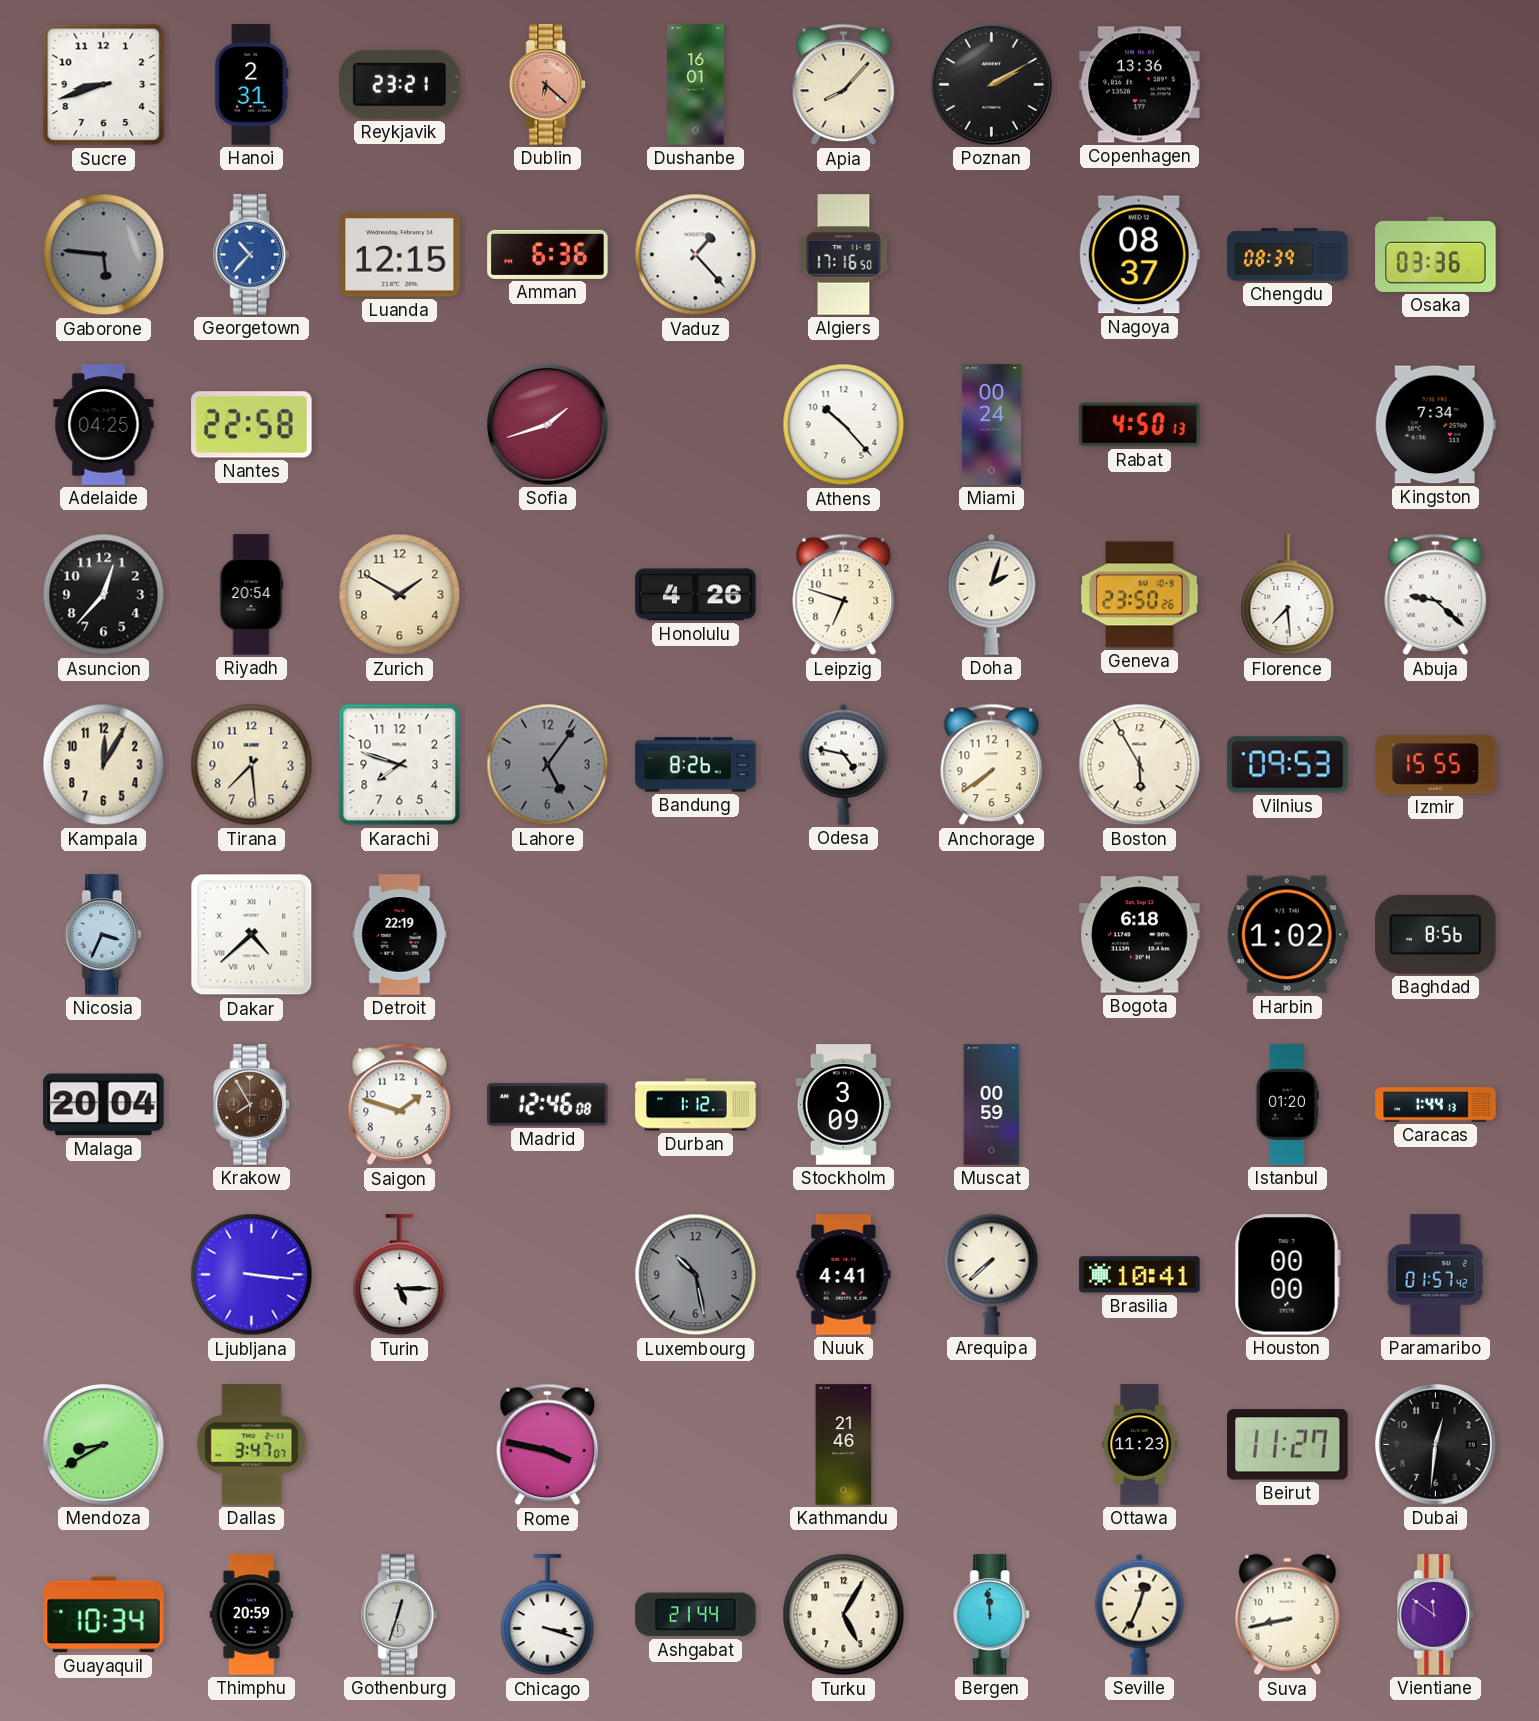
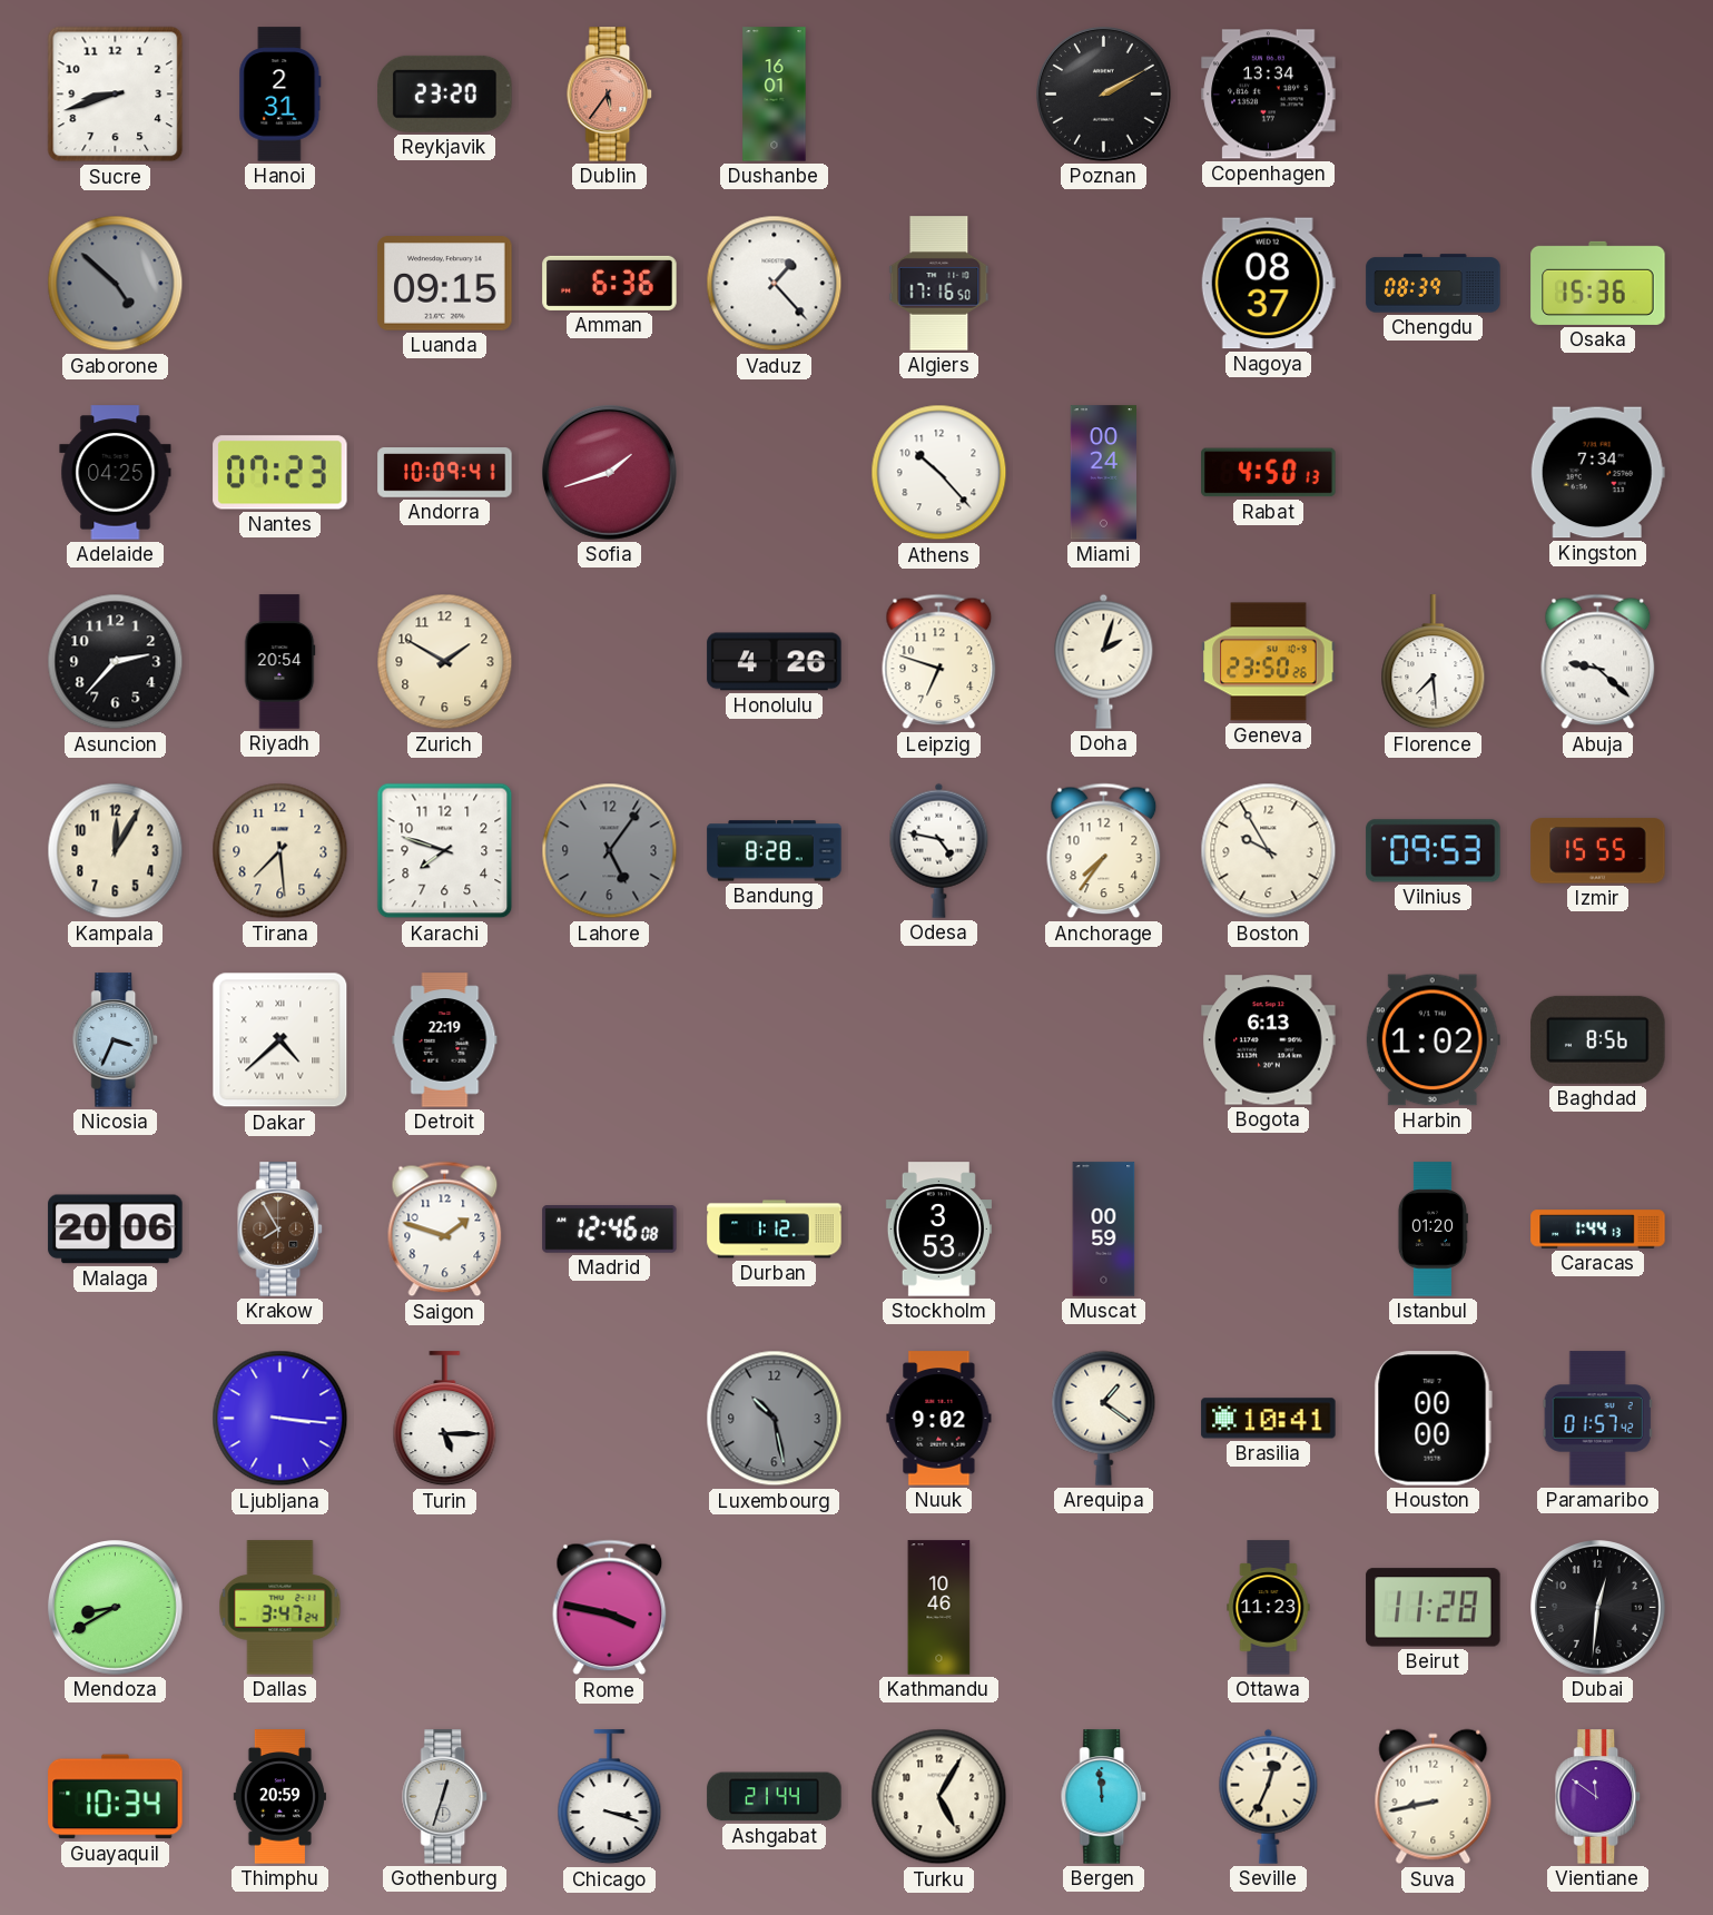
Reykjavik: 23:21 -> 23:20
Dublin: 6:22 -> 5:36
Apia: 8:07 -> none
Copenhagen: 13:36 -> 13:34
Gaborone: 5:46 -> 4:52
Georgetown: 10:37 -> none
Luanda: 12:15 -> 09:15
Osaka: 03:36 -> 15:36
Nantes: 22:58 -> 07:23
Andorra: none -> 10:09
Asuncion: 12:37 -> 2:37
Bandung: 8:26 -> 8:28
Anchorage: 7:39 -> 7:36
Boston: 5:55 -> 9:55
Bogota: 6:18 -> 6:13
Malaga: 20:04 -> 20:06
Stockholm: 3:09 -> 3:53
Nuuk: 4:41 -> 9:02
Arequipa: 7:38 -> 1:21
Dallas: 3:47:07 -> 3:47:24
Kathmandu: 21:46 -> 10:46
Beirut: 11:27 -> 11:28
